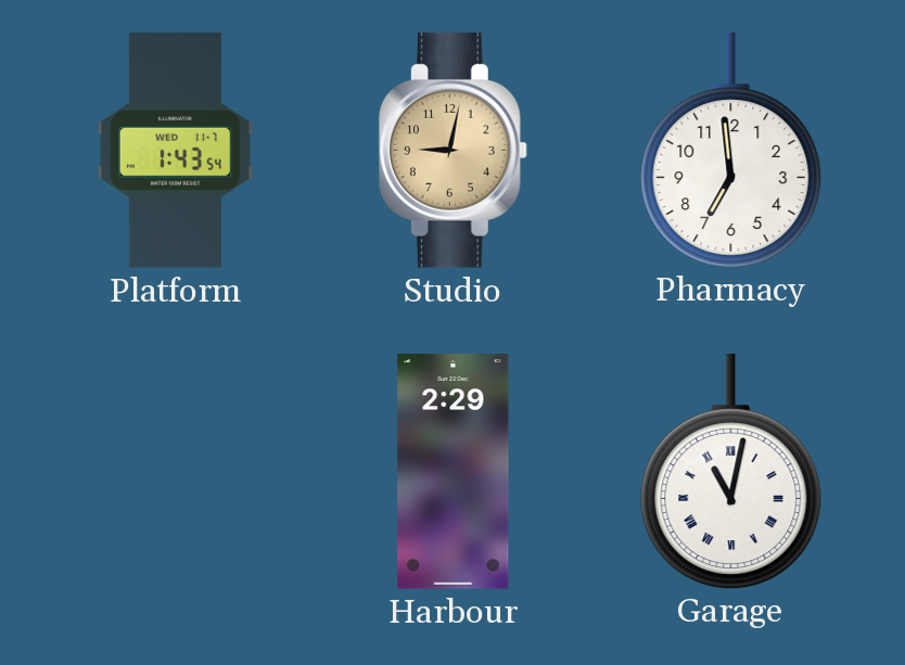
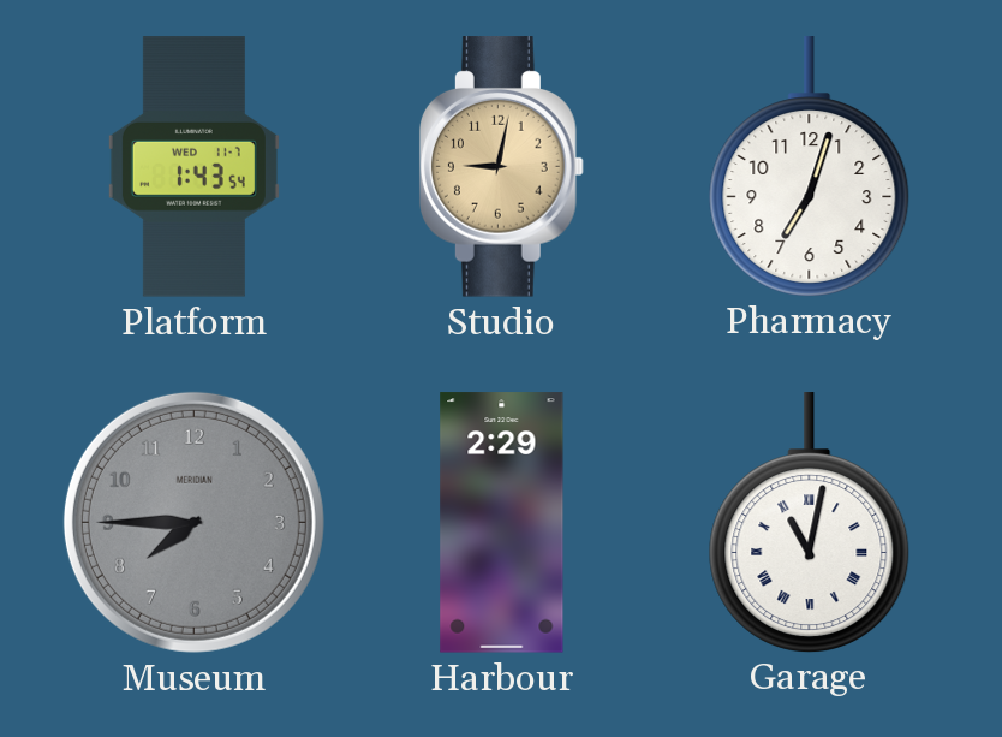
Pharmacy: 6:59 -> 7:03
Museum: none -> 7:45
